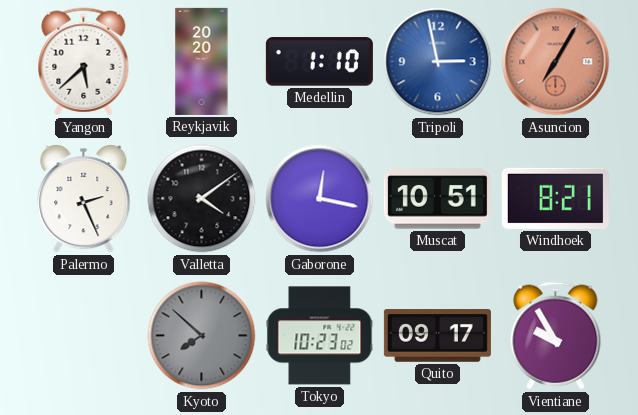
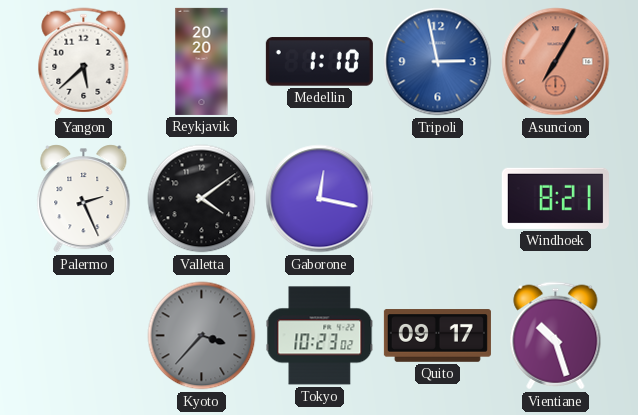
Muscat: 10:51 -> none
Kyoto: 7:52 -> 3:37
Vientiane: 9:55 -> 10:27
